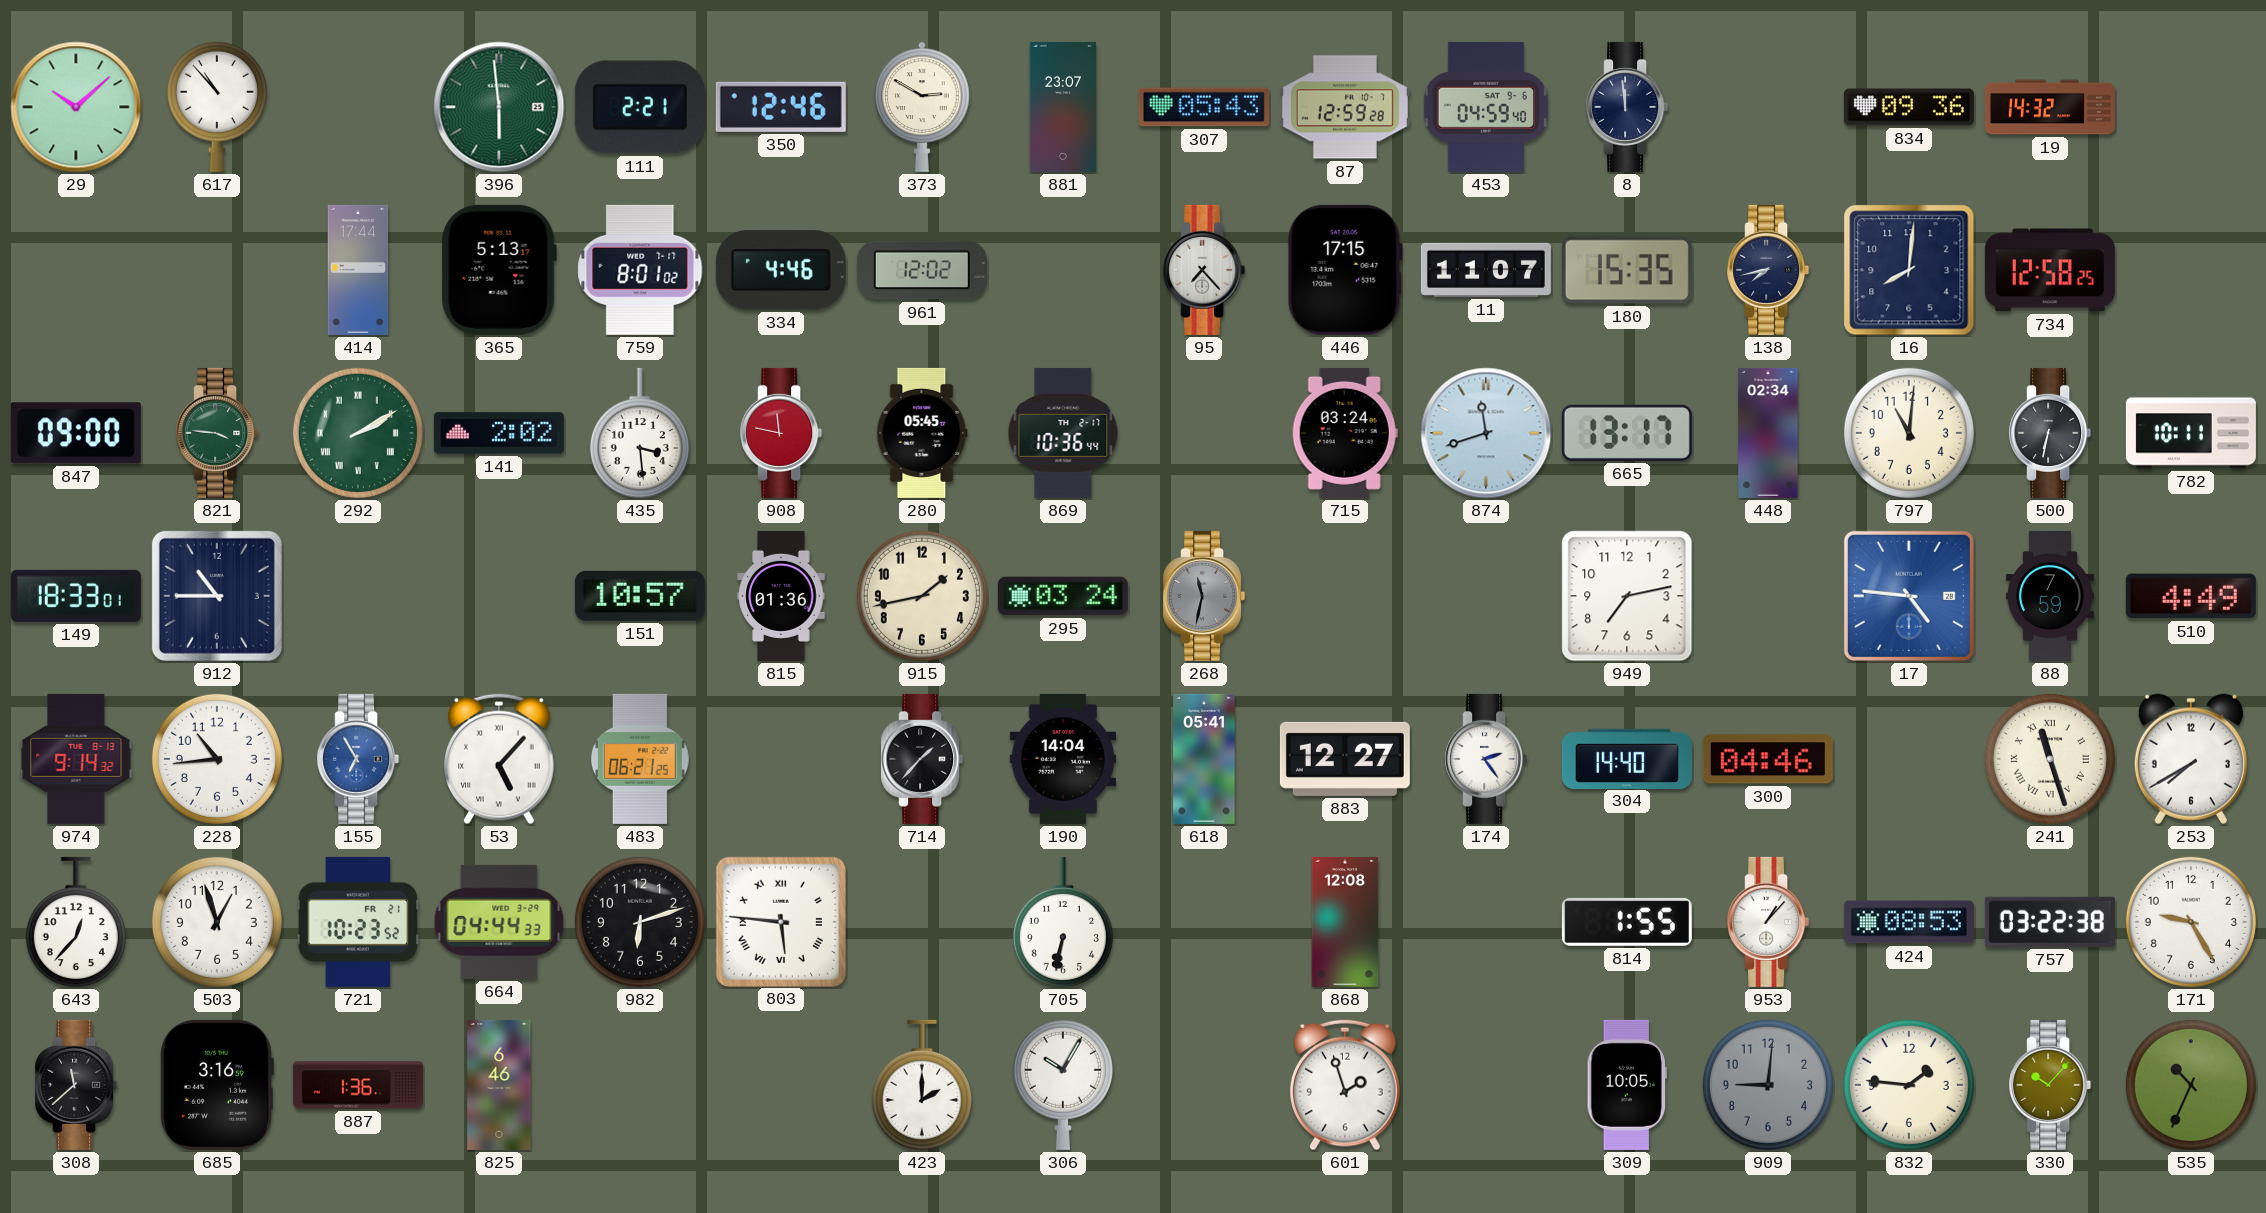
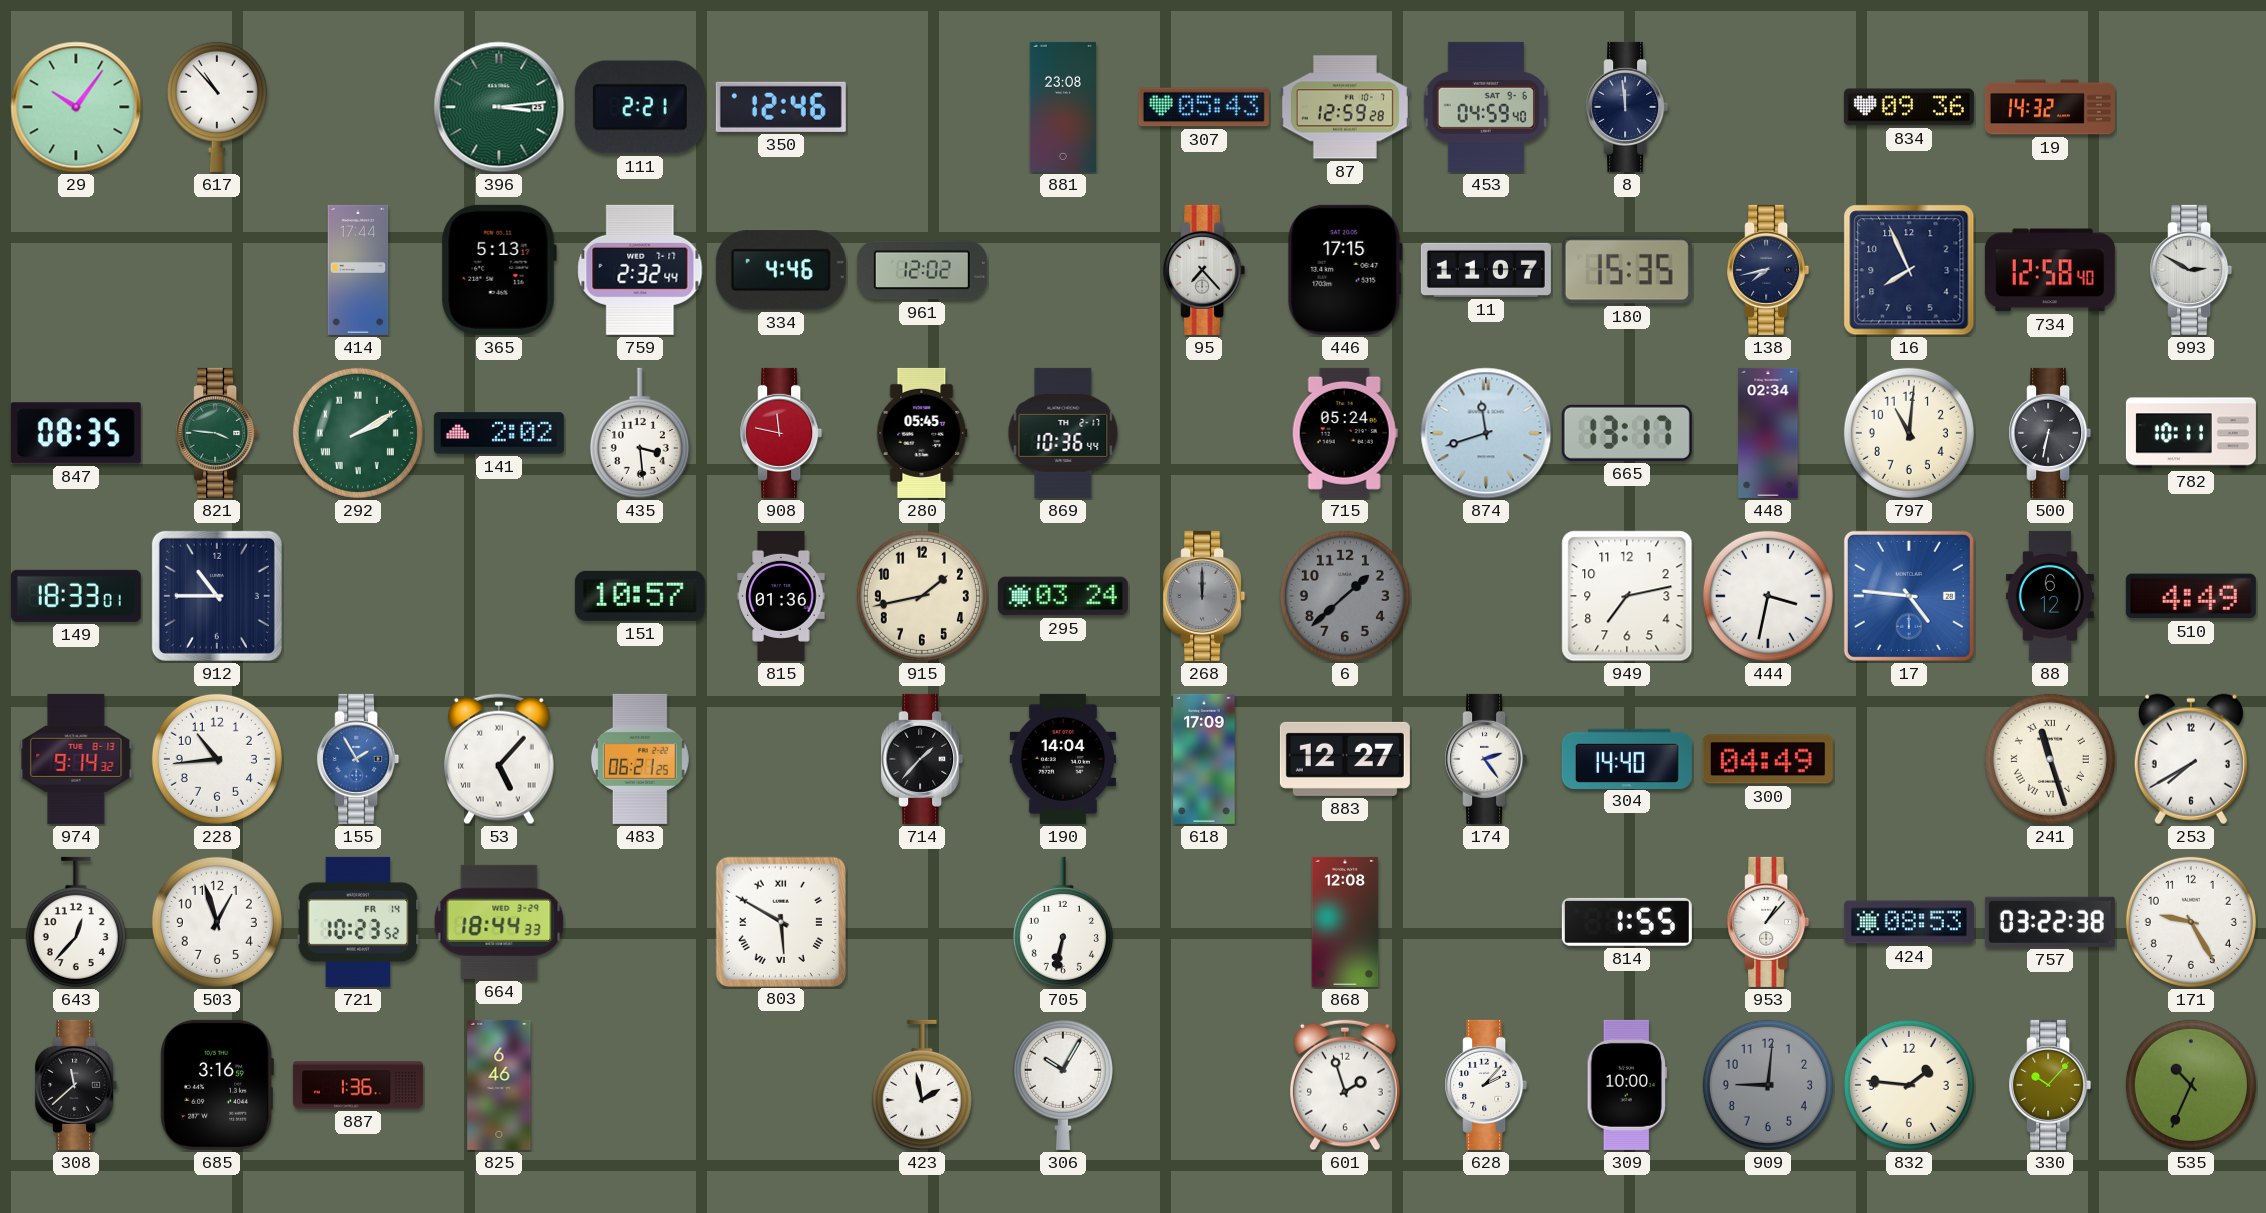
29: 10:08 -> 10:06
396: 5:59 -> 3:14
373: 2:50 -> none
881: 23:07 -> 23:08
759: 8:01 -> 2:32
16: 8:01 -> 7:56
734: 12:58:25 -> 12:58:40
993: none -> 2:50
847: 09:00 -> 08:35
715: 03:24 -> 05:24
268: 11:32 -> 12:00
6: none -> 1:38
444: none -> 3:32
88: 7:59 -> 6:12
155: 6:55 -> 1:55
618: 05:41 -> 17:09
300: 04:46 -> 04:49
721 date: FR 21 -> FR 14
664: 04:44 -> 18:44
982: 6:12 -> none
803: 5:46 -> 5:50
423: 2:00 -> 1:58
628: none -> 2:07
309: 10:05 -> 10:00
